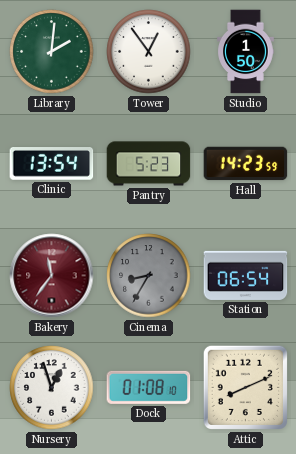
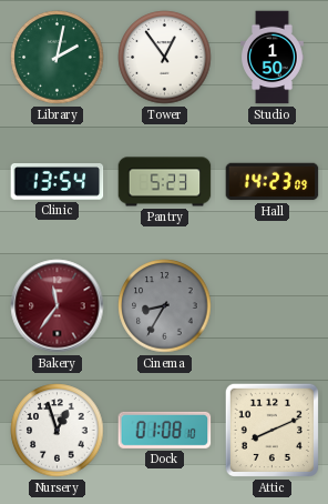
Library: 2:01 -> 2:02
Hall: 14:23:59 -> 14:23:09
Station: 06:54 -> none
